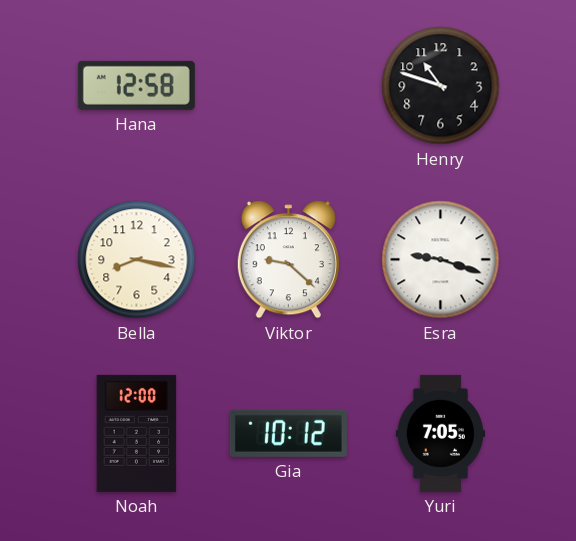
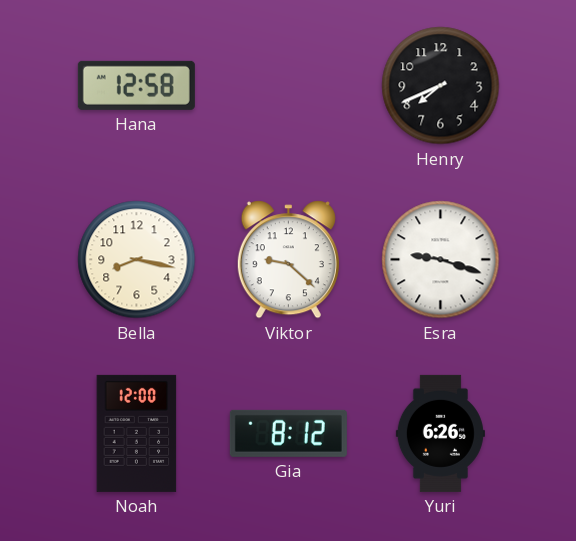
Henry: 10:48 -> 7:41
Gia: 10:12 -> 8:12
Yuri: 7:05 -> 6:26
